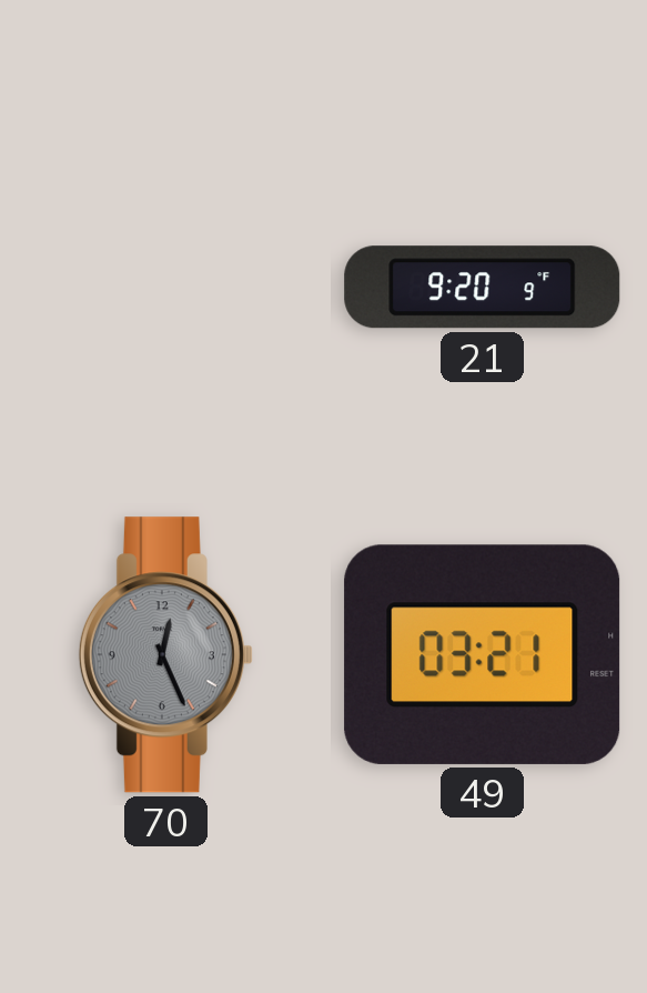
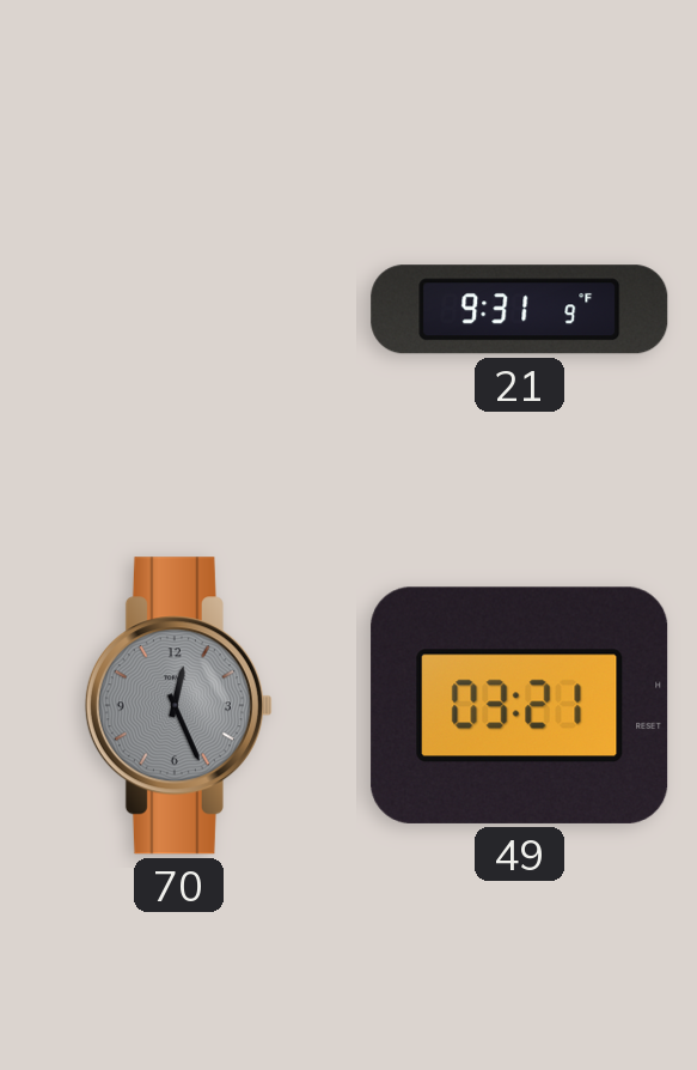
21: 9:20 -> 9:31
